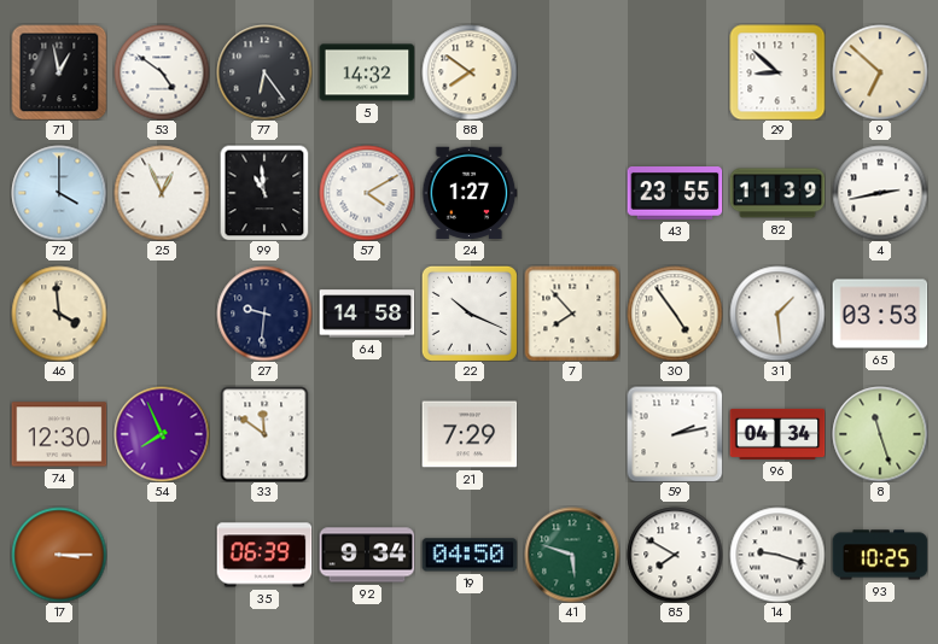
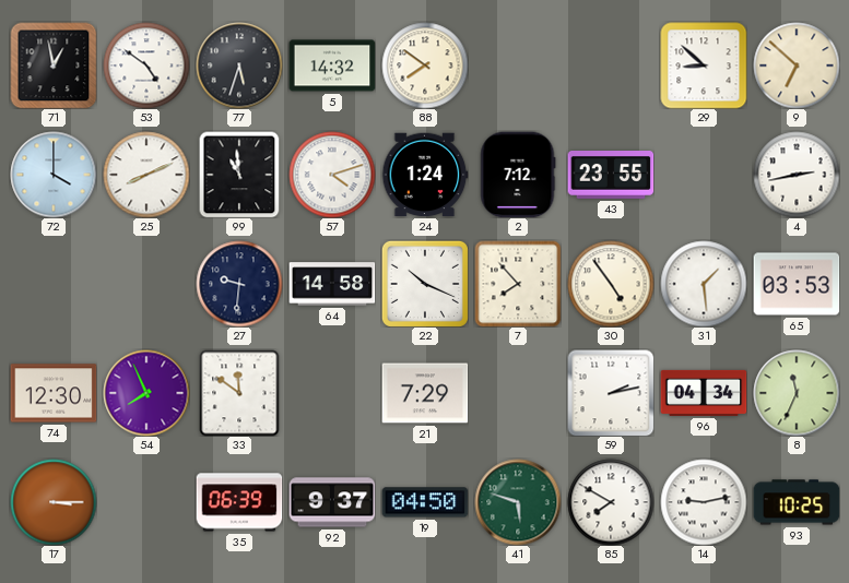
77: 6:24 -> 5:33
25: 12:56 -> 8:11
57: 4:10 -> 4:12
24: 1:27 -> 1:24
2: none -> 7:12
82: 11:39 -> none
46: 3:59 -> none
8: 11:27 -> 11:34
92: 9:34 -> 9:37
14: 9:18 -> 9:13
